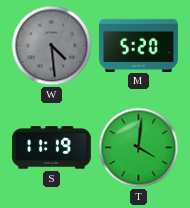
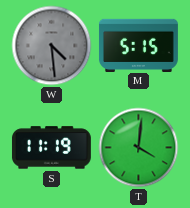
M: 5:20 -> 5:15
